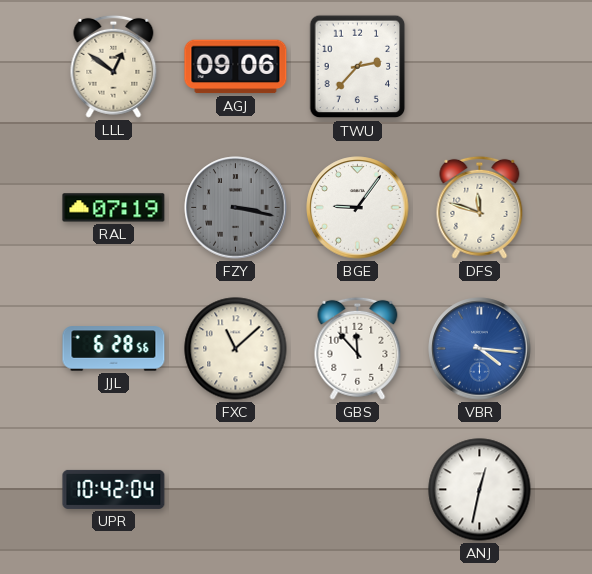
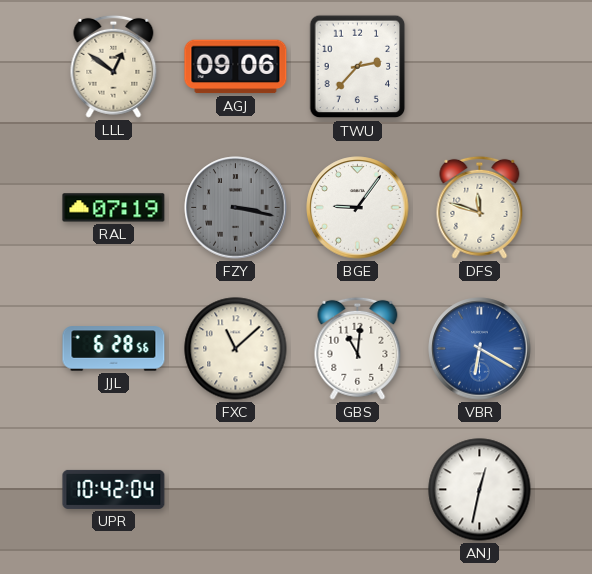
GBS: 11:53 -> 11:01
VBR: 4:16 -> 6:20
